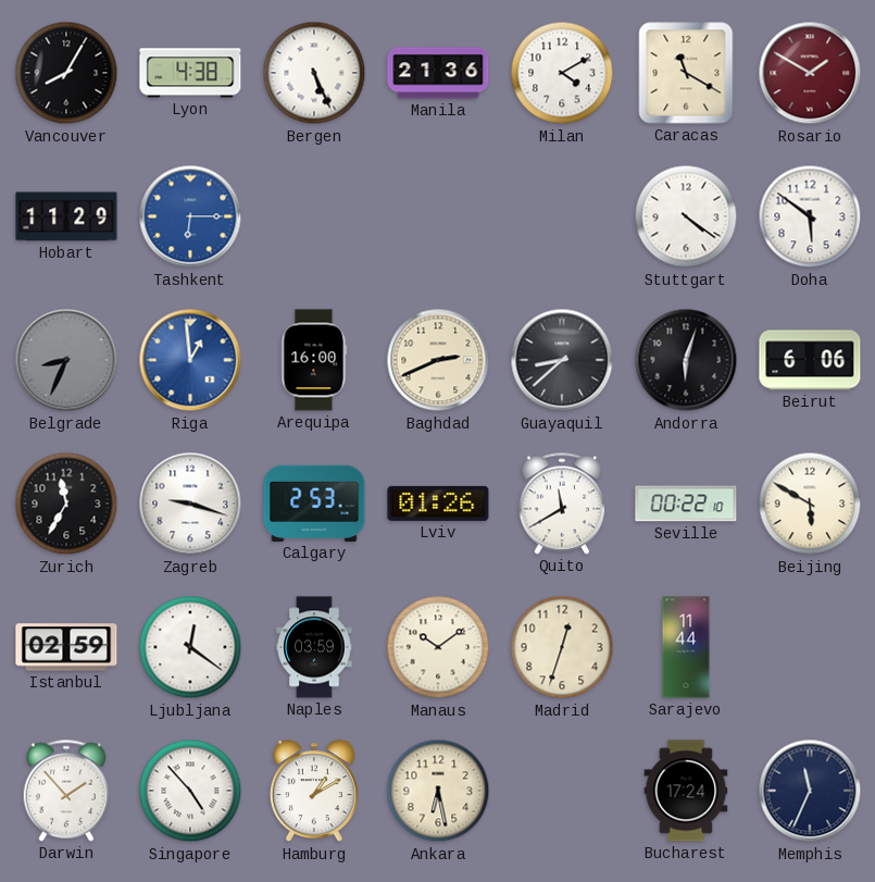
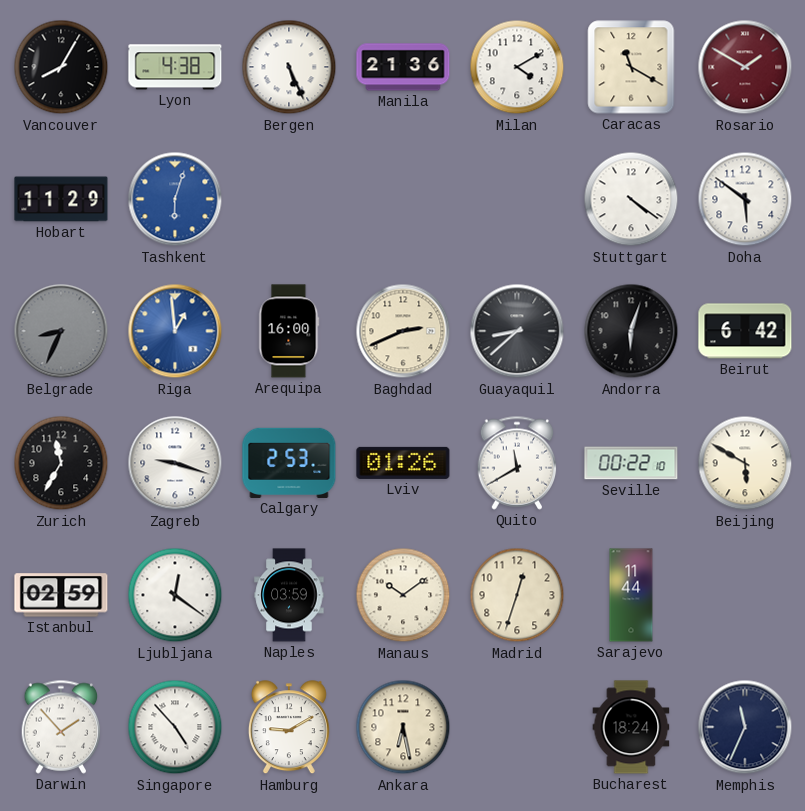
Tashkent: 6:15 -> 6:03
Beirut: 6:06 -> 6:42
Hamburg: 1:10 -> 9:10
Bucharest: 17:24 -> 18:24
